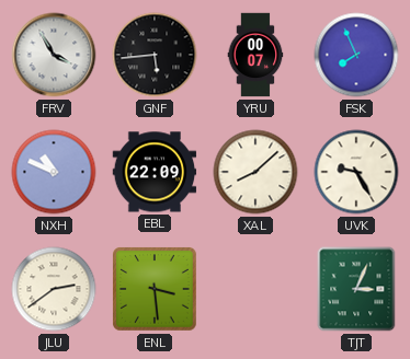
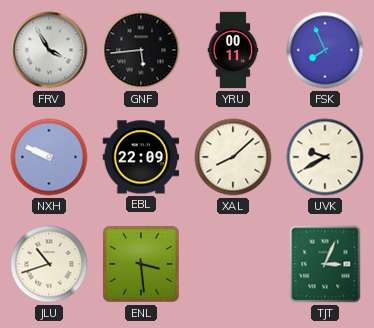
YRU: 00:07 -> 00:11
NXH: 10:49 -> 9:49
UVK: 9:25 -> 9:40
JLU: 2:39 -> 10:42
